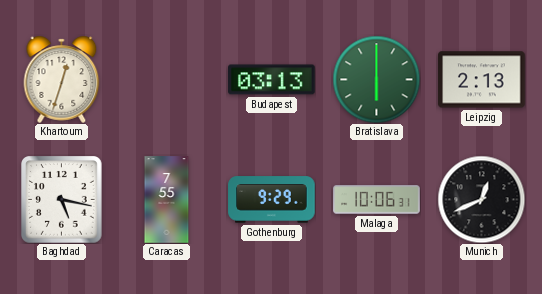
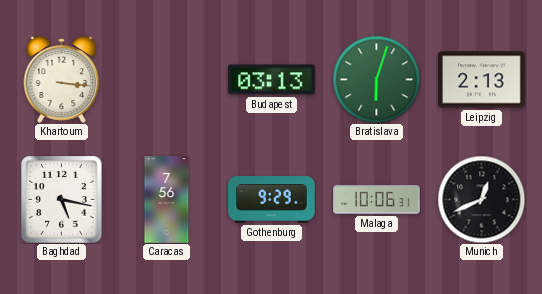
Khartoum: 12:33 -> 3:16
Bratislava: 6:00 -> 6:03
Caracas: 7:55 -> 7:56
